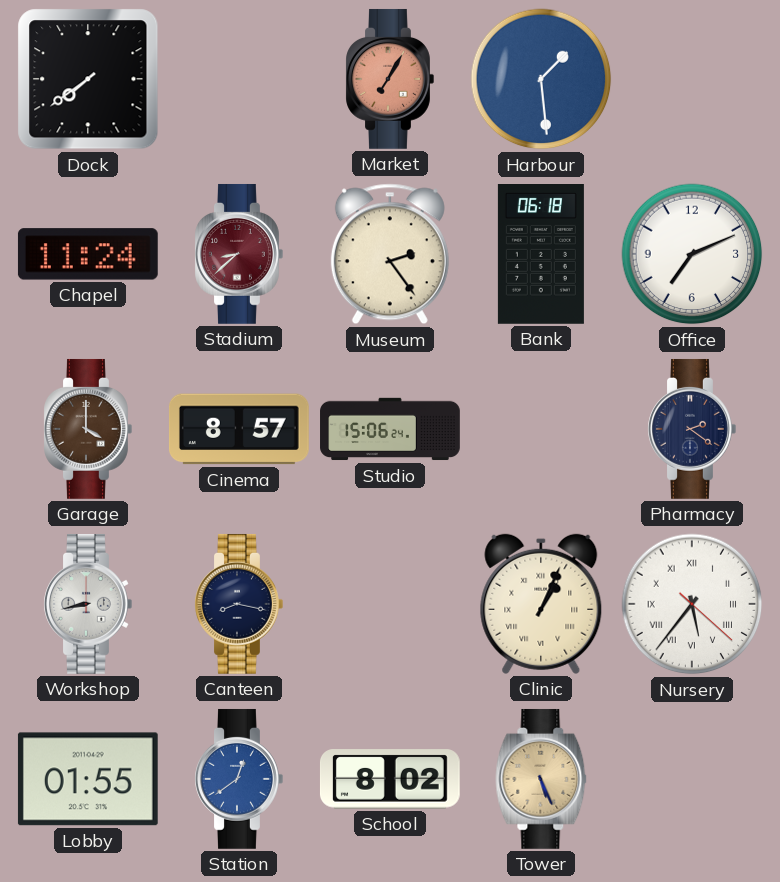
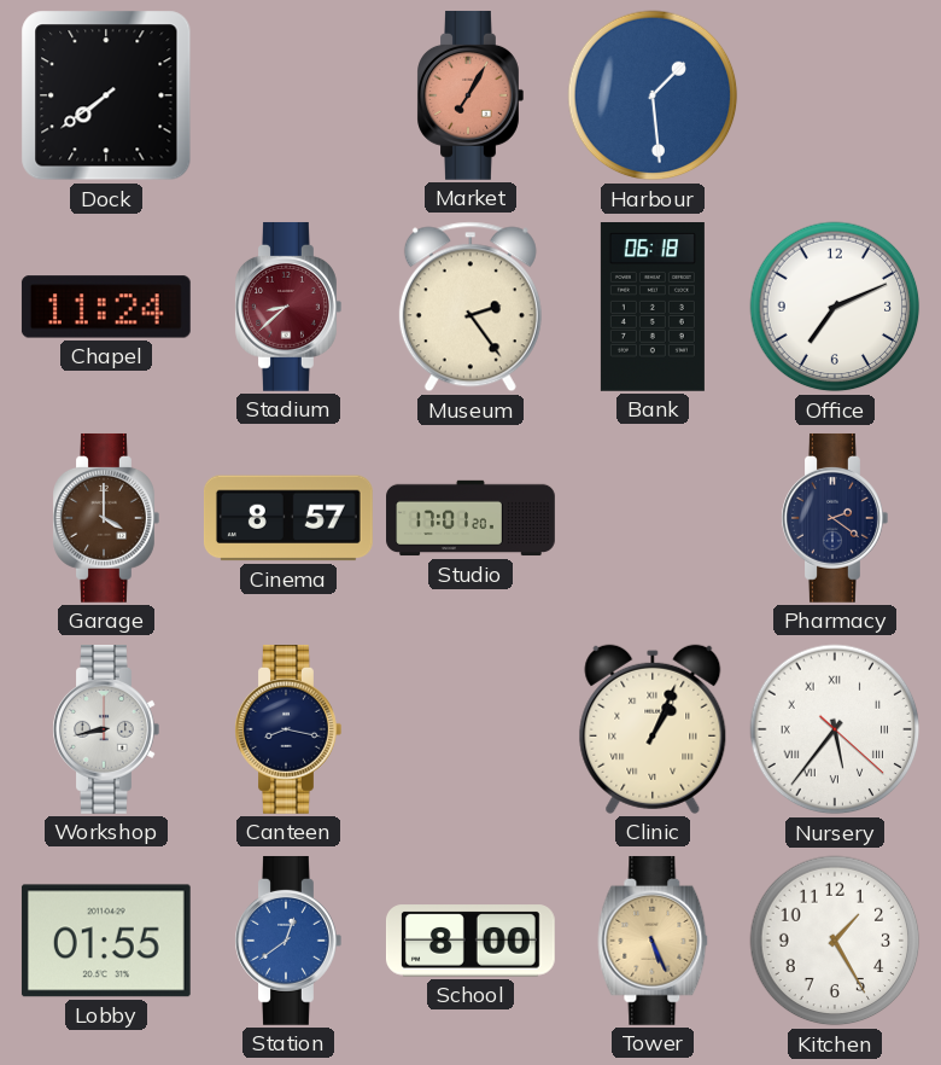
Studio: 15:06 -> 17:01
School: 8:02 -> 8:00
Kitchen: none -> 1:25
